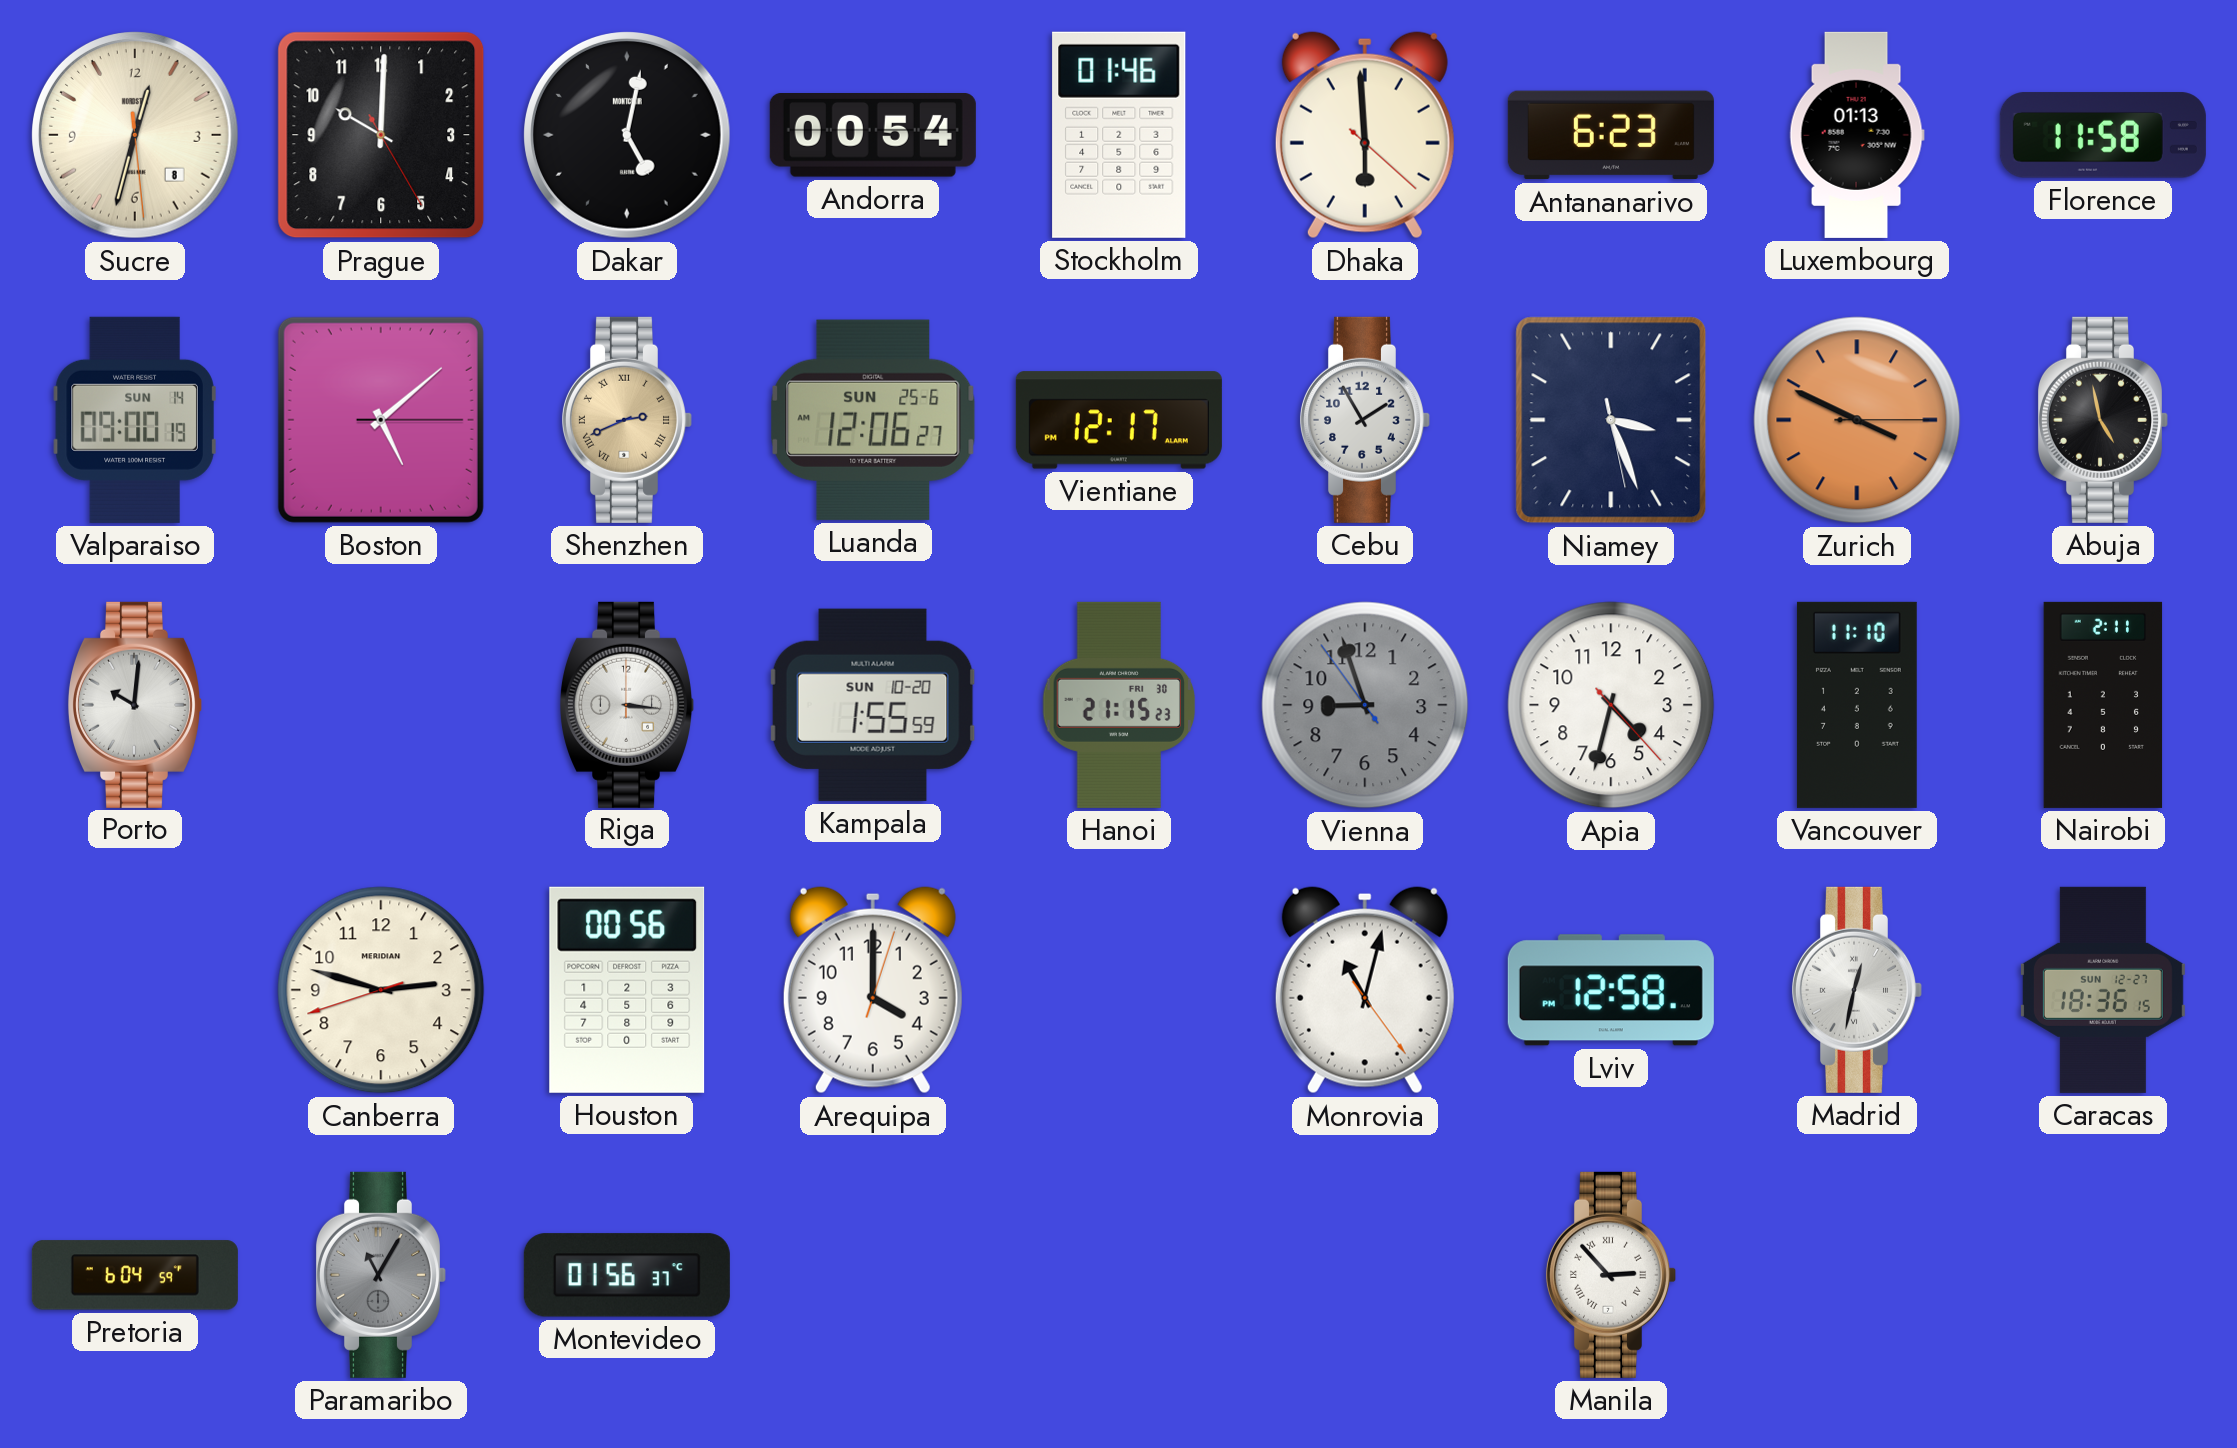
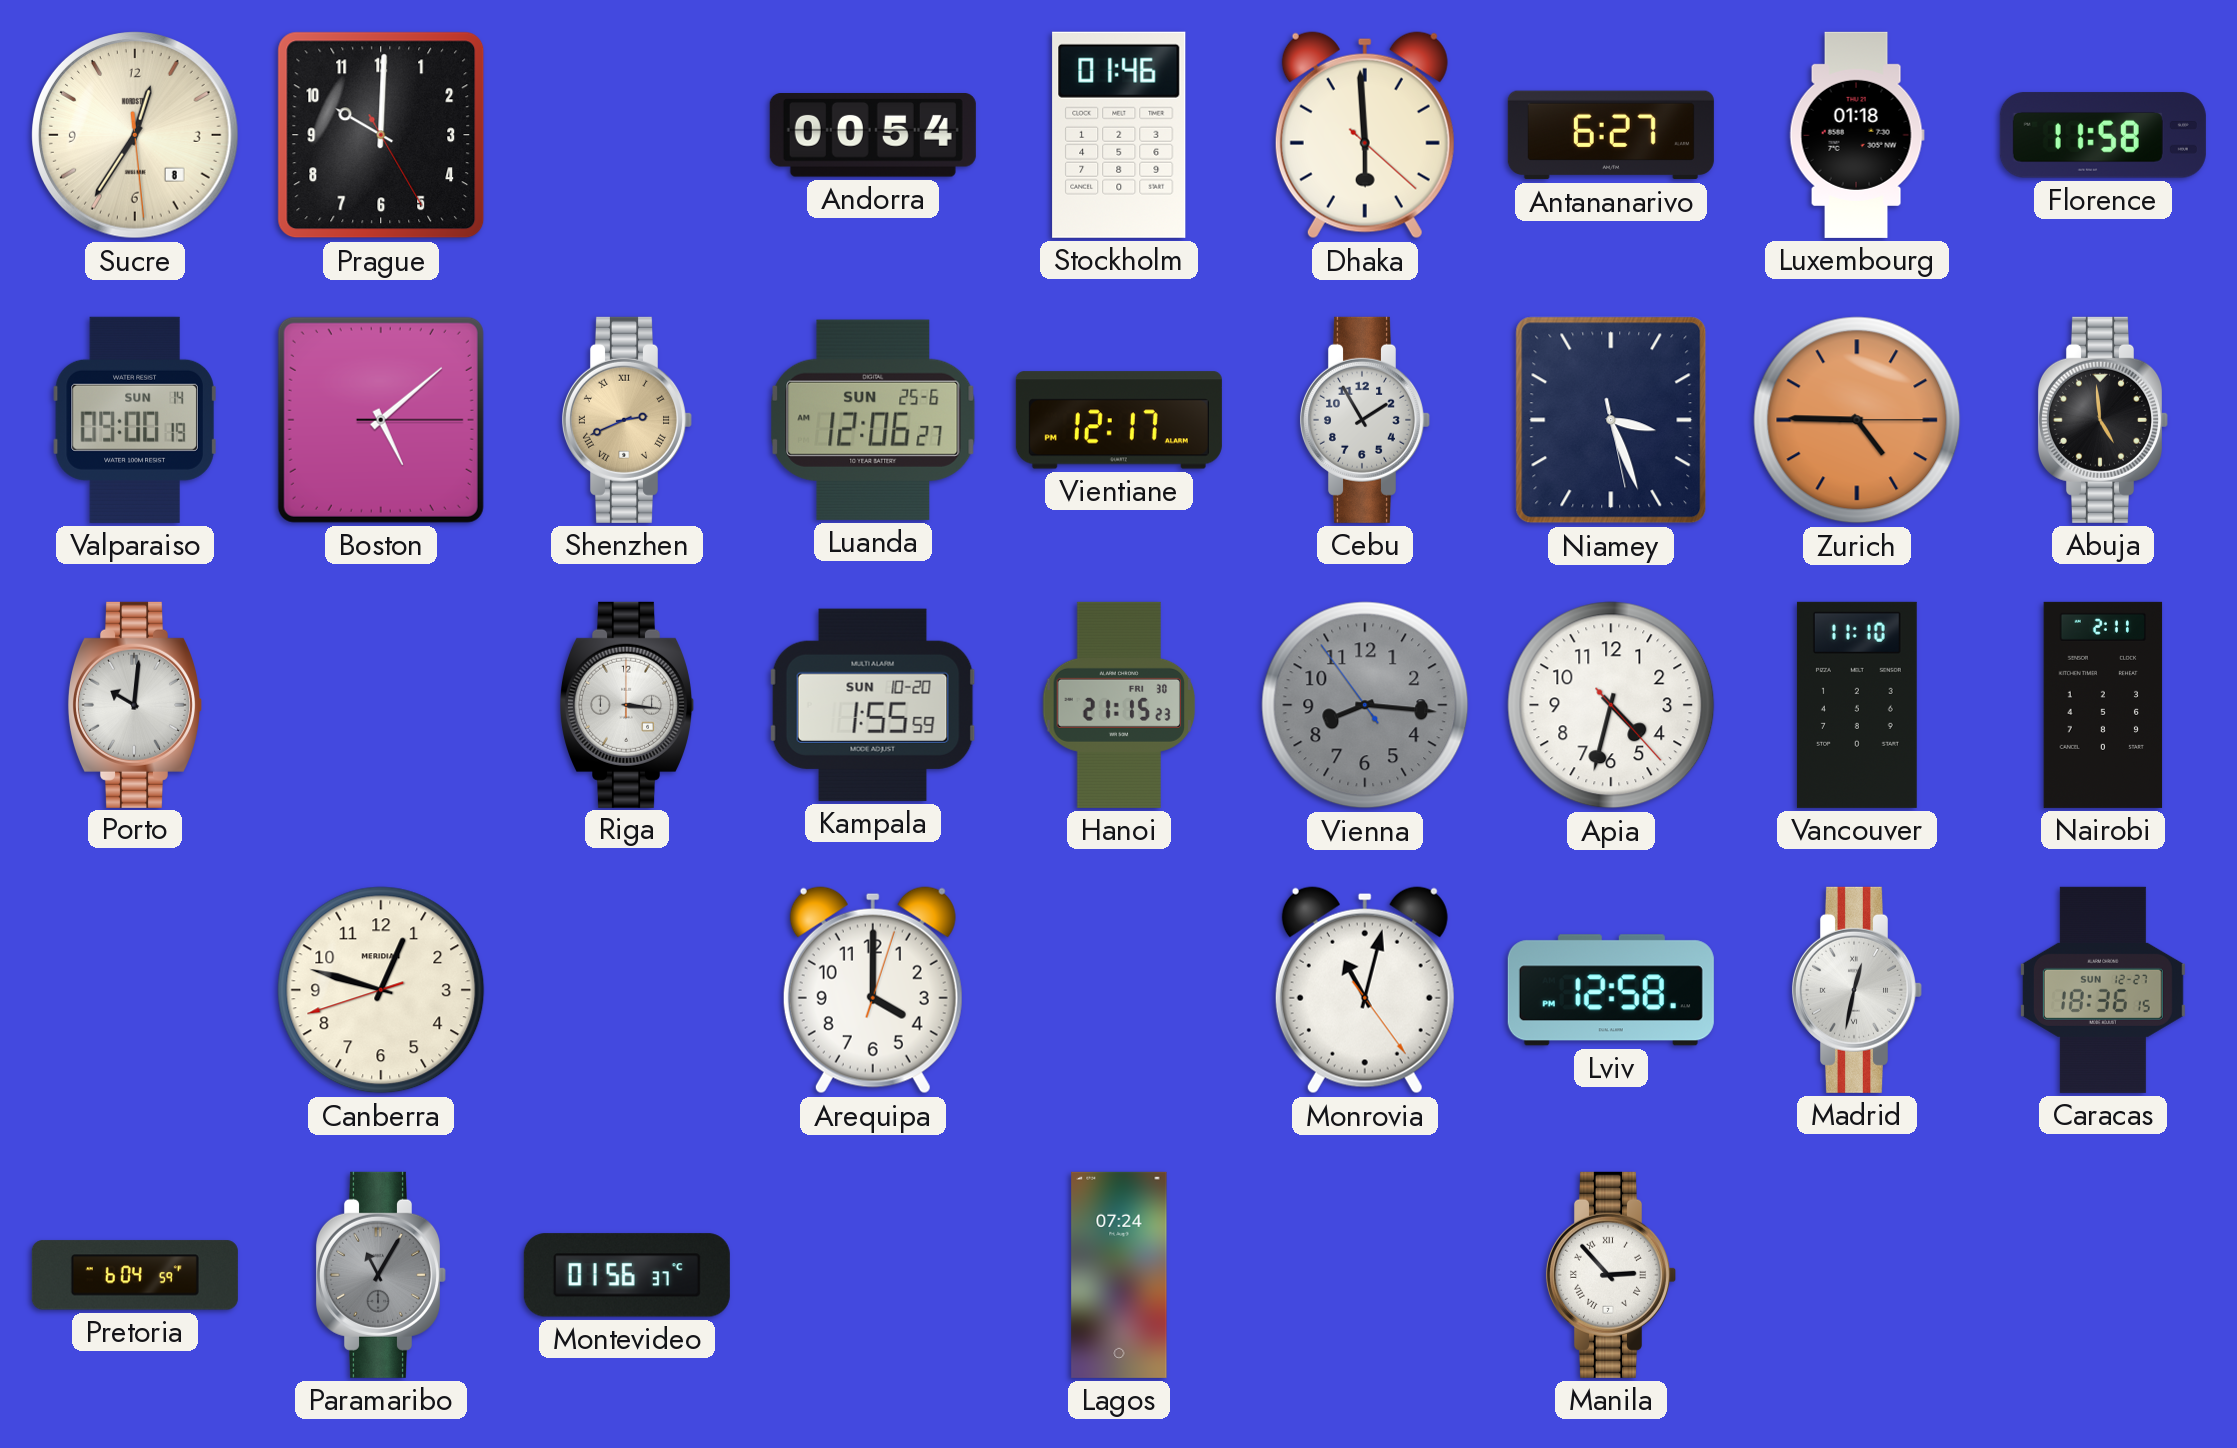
Sucre: 12:32 -> 12:35
Dakar: 5:02 -> none
Antananarivo: 6:23 -> 6:27
Luxembourg: 01:13 -> 01:18
Zurich: 3:49 -> 4:45
Abuja: 4:58 -> 4:59
Vienna: 8:56 -> 8:15
Canberra: 2:47 -> 12:47
Houston: 00:56 -> none
Lagos: none -> 07:24
